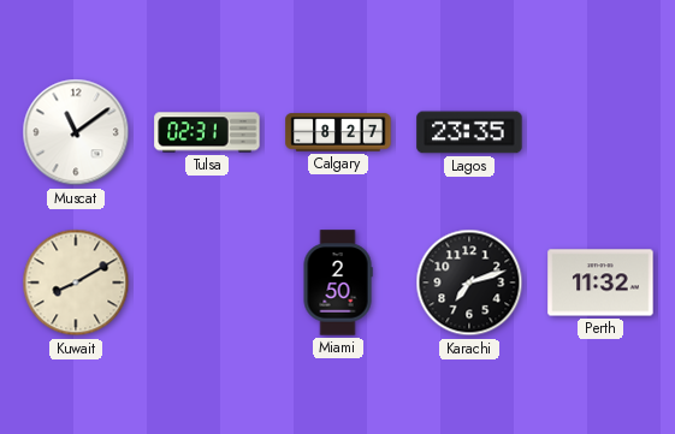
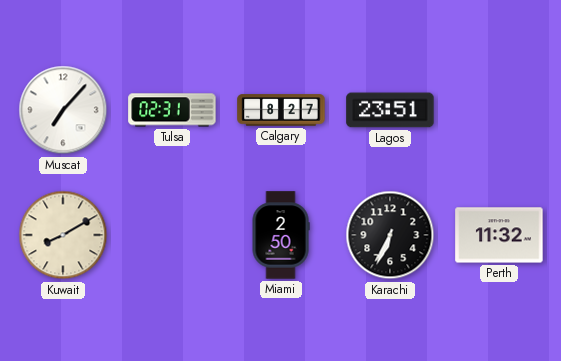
Muscat: 11:09 -> 7:07
Lagos: 23:35 -> 23:51
Karachi: 7:12 -> 6:34
